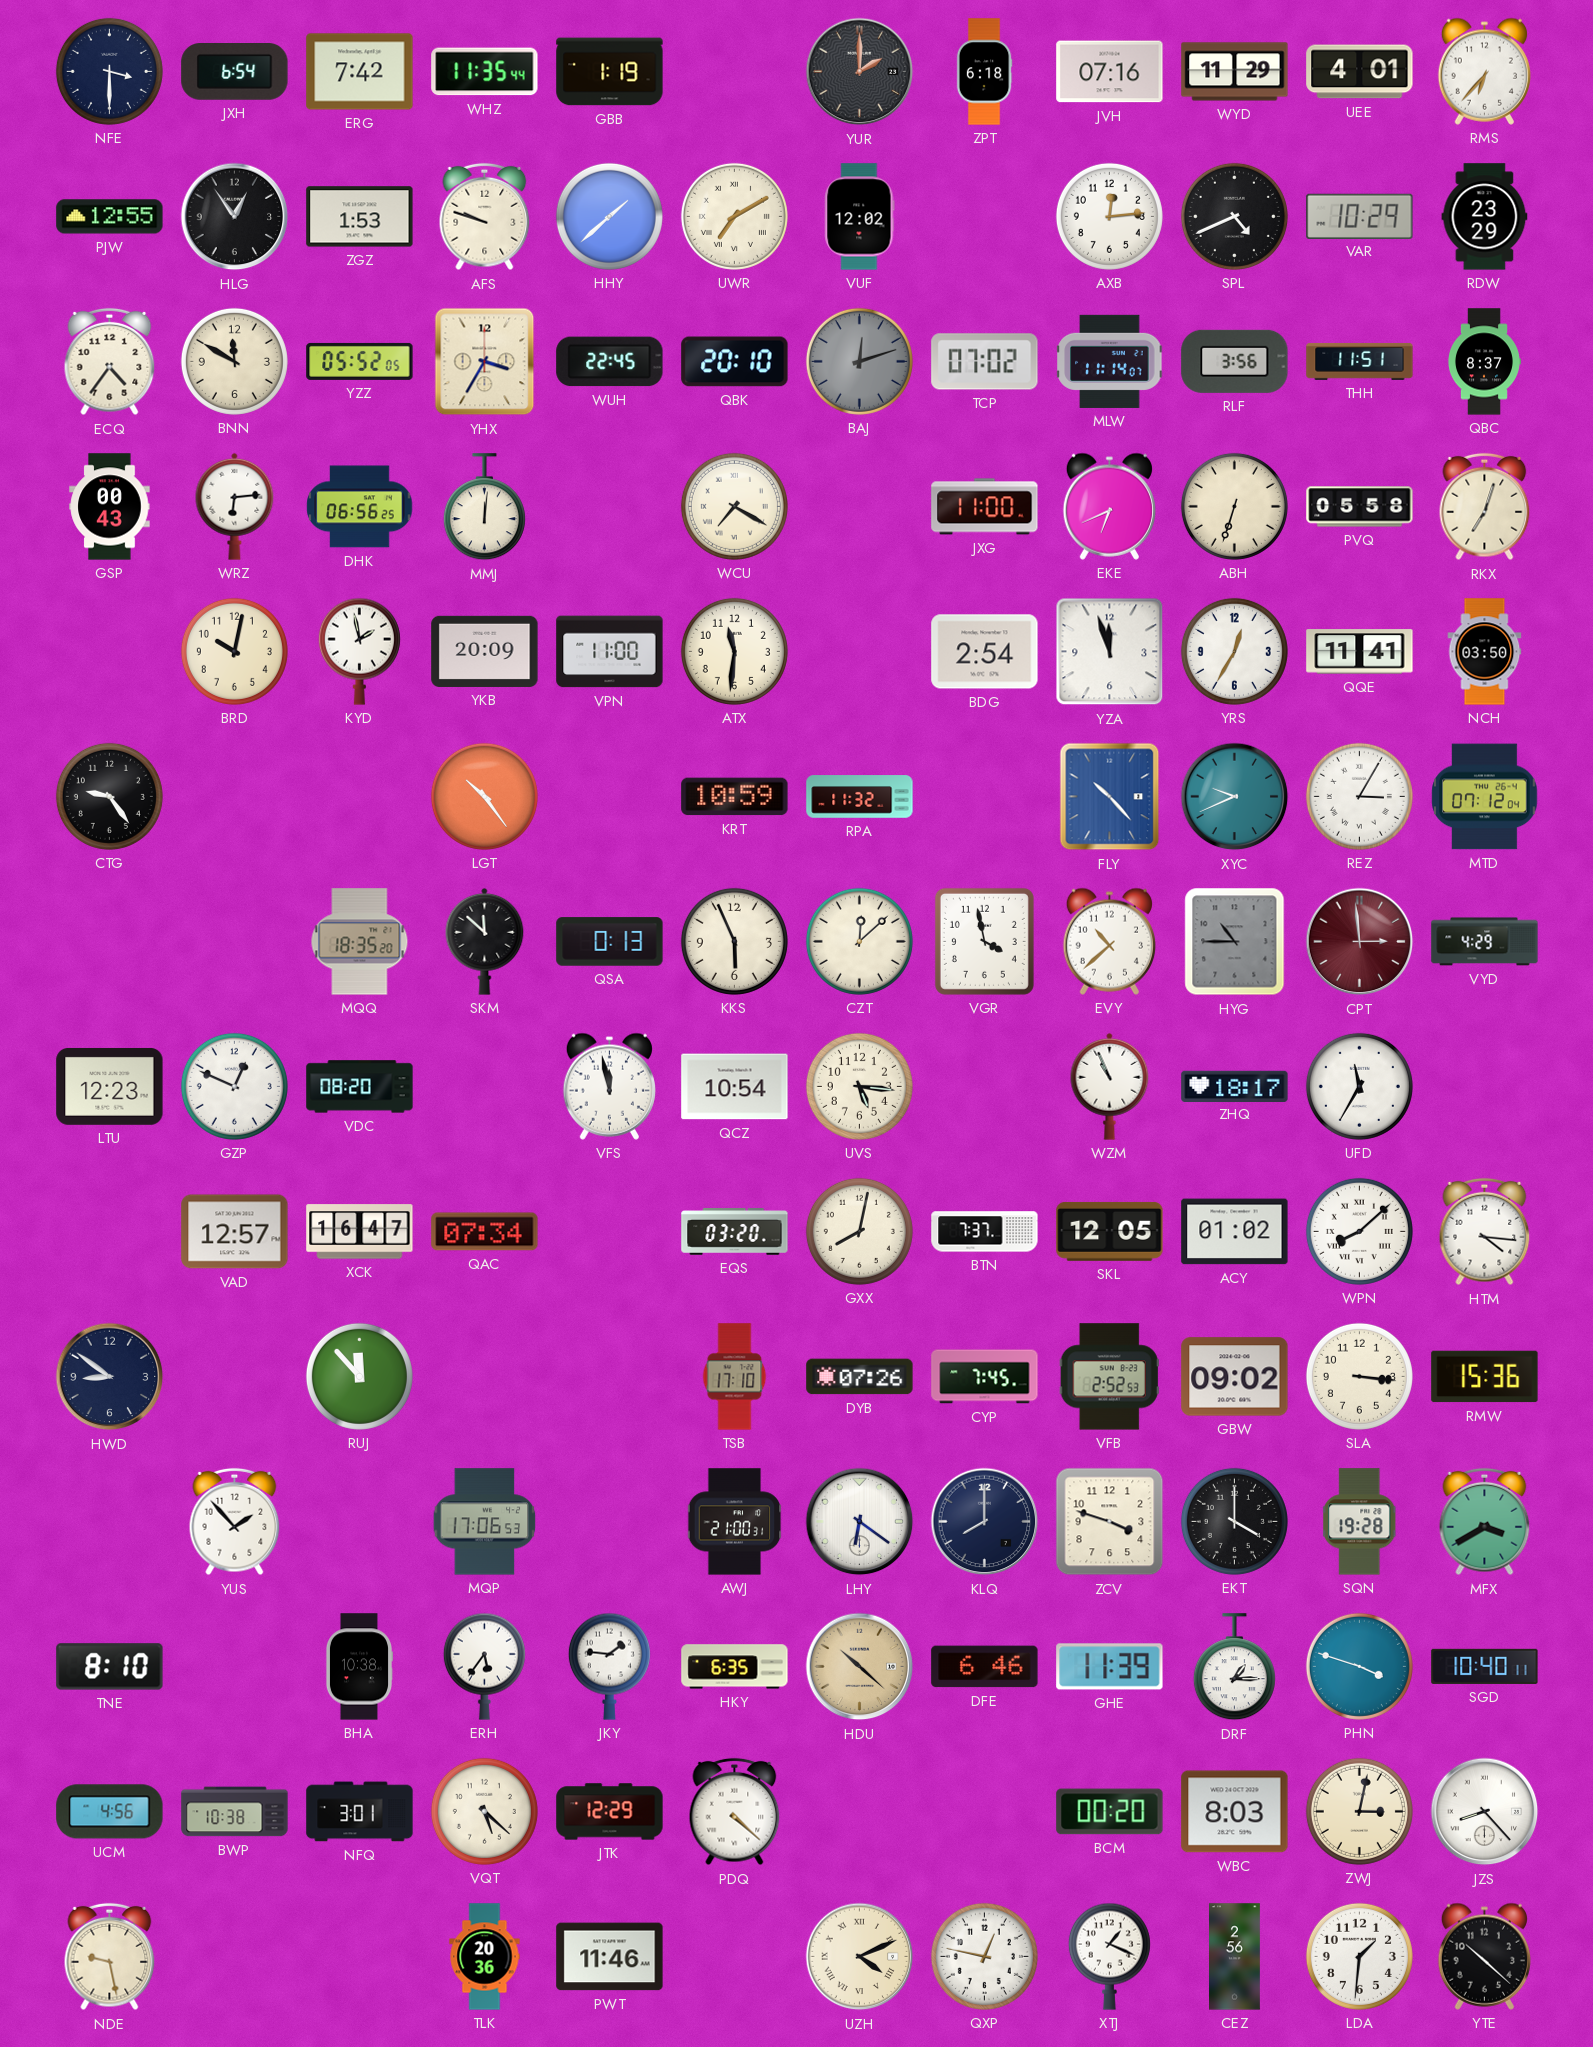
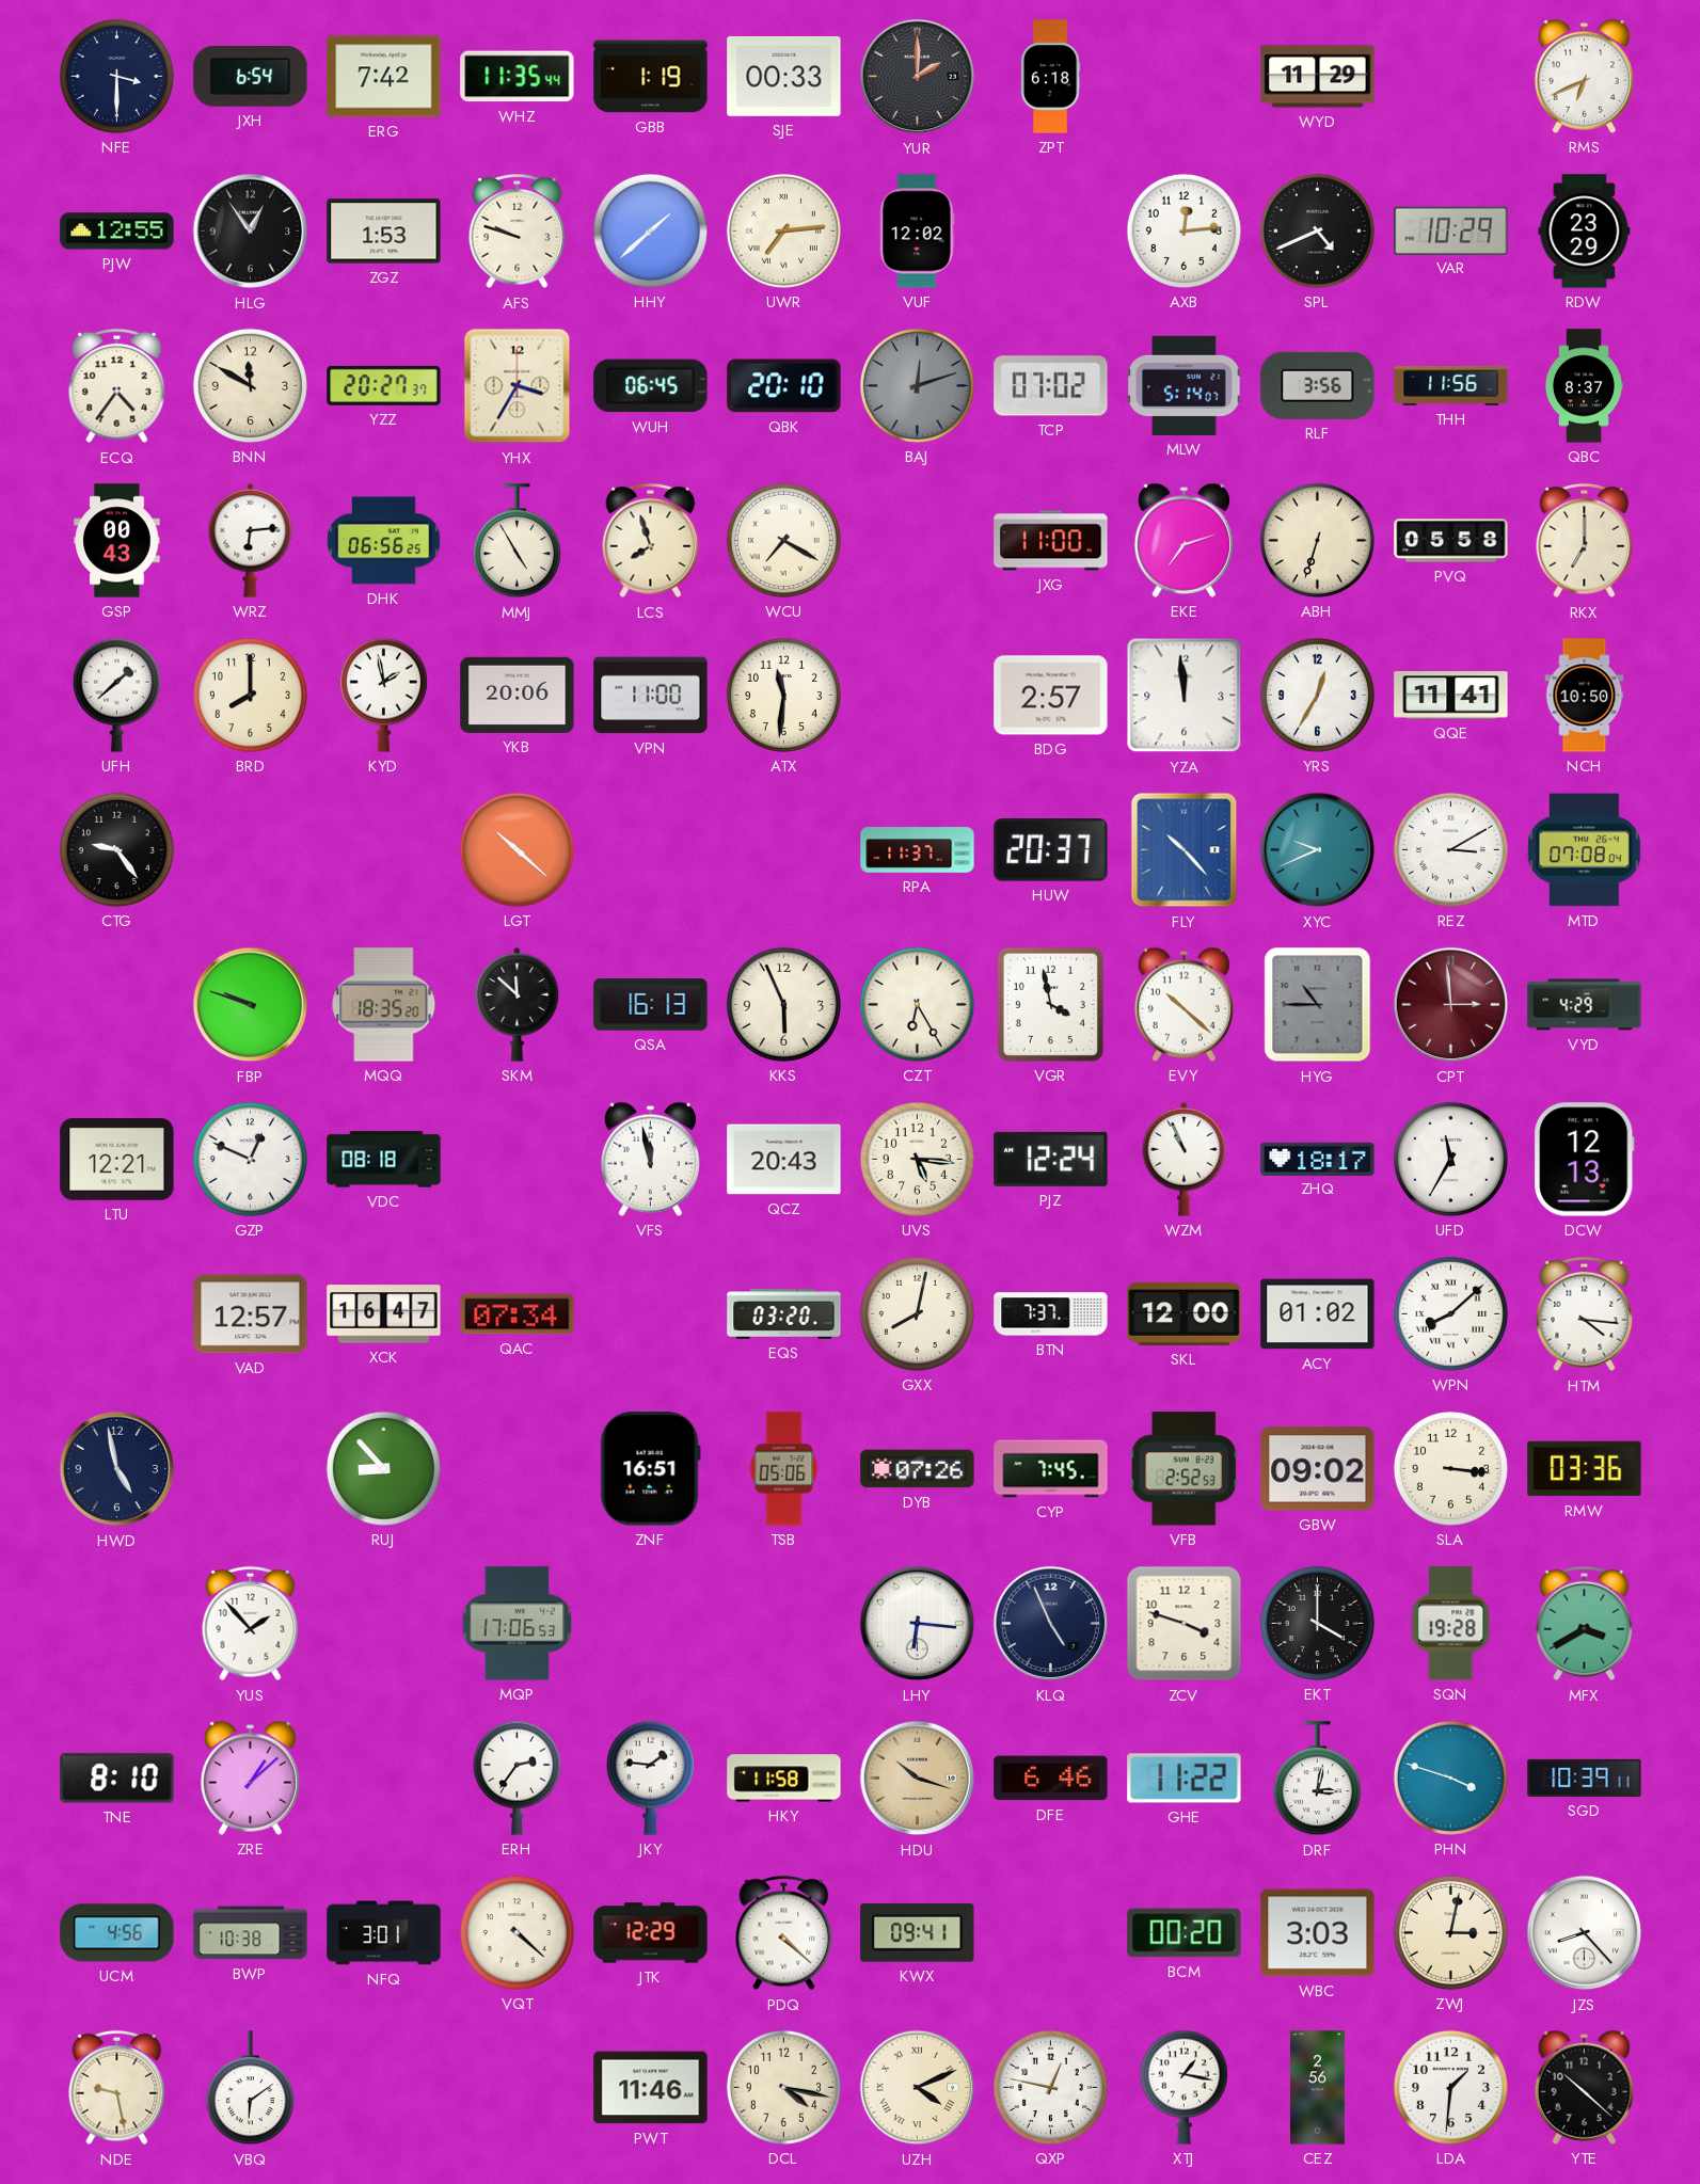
SJE: none -> 00:33
JVH: 07:16 -> none
UEE: 4:01 -> none
RMS: 6:37 -> 6:41
UWR: 7:10 -> 7:14
YZZ: 05:52 -> 20:27
WUH: 22:45 -> 06:45
MLW: 11:14 -> 5:14
THH: 11:51 -> 11:56
MMJ: 12:01 -> 4:55
LCS: none -> 7:57
EKE: 6:41 -> 7:12
RKX: 7:03 -> 7:00
UFH: none -> 1:38
BRD: 10:02 -> 8:00
YKB: 20:09 -> 20:06
BDG: 2:54 -> 2:57
YZA: 11:57 -> 11:59
NCH: 03:50 -> 10:50
LGT: 10:24 -> 10:22
KRT: 10:59 -> none
RPA: 11:32 -> 11:37
HUW: none -> 20:37
REZ: 3:05 -> 3:10
MTD: 07:12 -> 07:08
FBP: none -> 9:48
QSA: 0:13 -> 16:13
CZT: 12:08 -> 6:25
EVY: 10:38 -> 10:22
LTU: 12:23 -> 12:21
VDC: 08:20 -> 08:18
QCZ: 10:54 -> 20:43
PJZ: none -> 12:24
DCW: none -> 12:13
SKL: 12:05 -> 12:00
HWD: 8:51 -> 4:58
RUJ: 11:53 -> 8:53
ZNF: none -> 16:51
TSB: 17:10 -> 05:06
RMW: 15:36 -> 03:36
AWJ: 21:00 -> none
LHY: 6:21 -> 6:16
KLQ: 8:00 -> 4:56
ZRE: none -> 1:08
BHA: 10:38 -> none
ERH: 5:36 -> 2:36
HKY: 6:35 -> 11:58
HDU: 10:22 -> 10:18
GHE: 11:39 -> 11:22
DRF: 1:15 -> 3:02
SGD: 10:40 -> 10:39
VQT: 5:22 -> 4:22
KWX: none -> 09:41
WBC: 8:03 -> 3:03
VBQ: none -> 6:09
TLK: 20:36 -> none
DCL: none -> 4:17
XTJ: 1:19 -> 1:17
